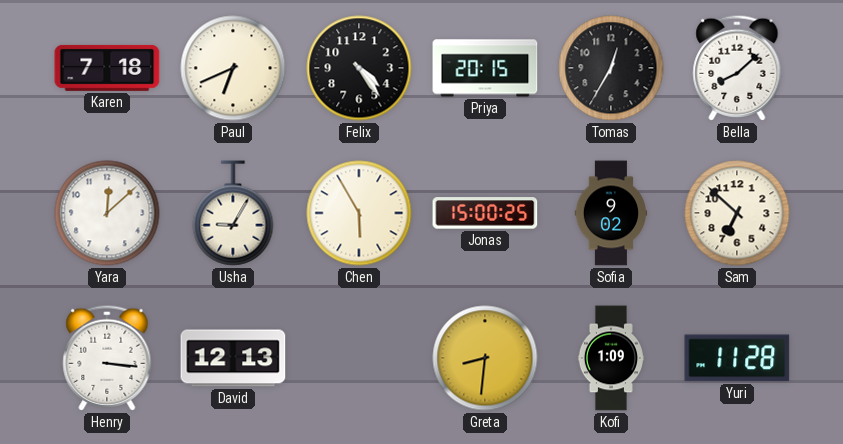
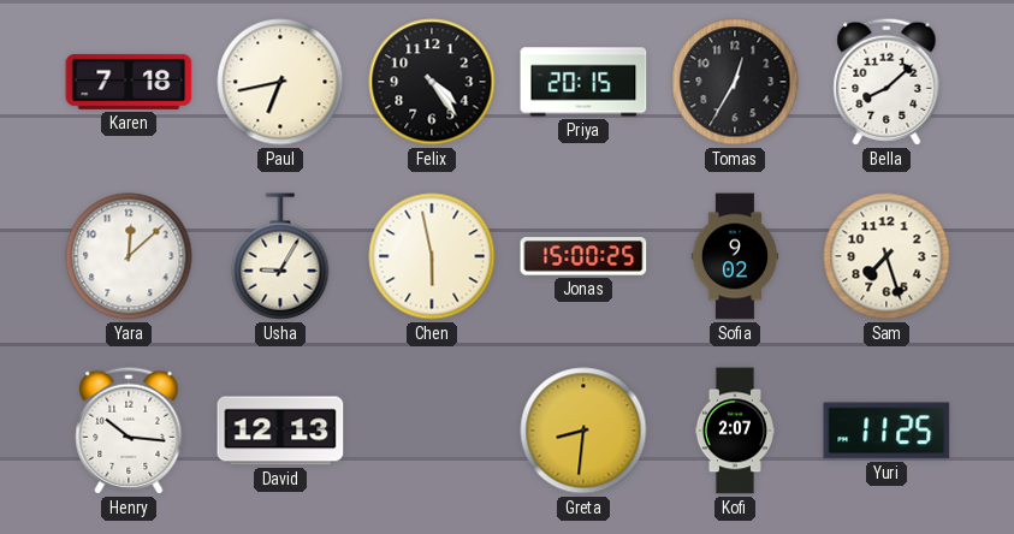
Paul: 6:41 -> 6:43
Chen: 5:55 -> 5:58
Sam: 6:52 -> 7:27
Henry: 3:16 -> 10:16
Kofi: 1:09 -> 2:07
Yuri: 11:28 -> 11:25
